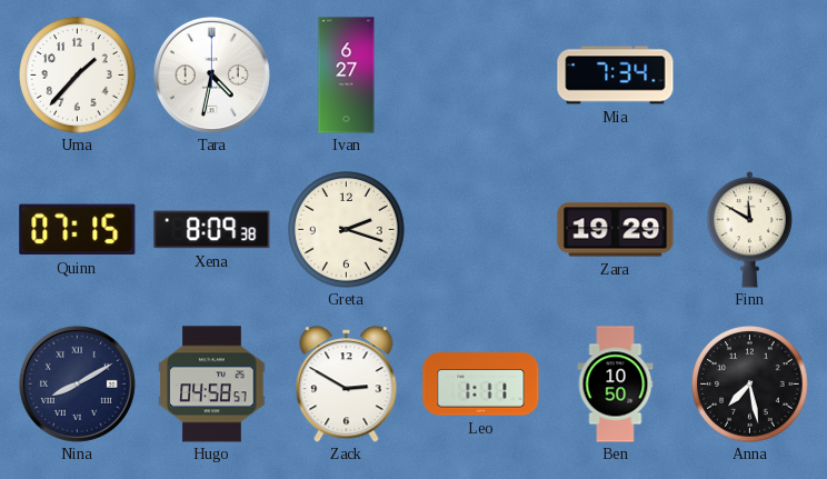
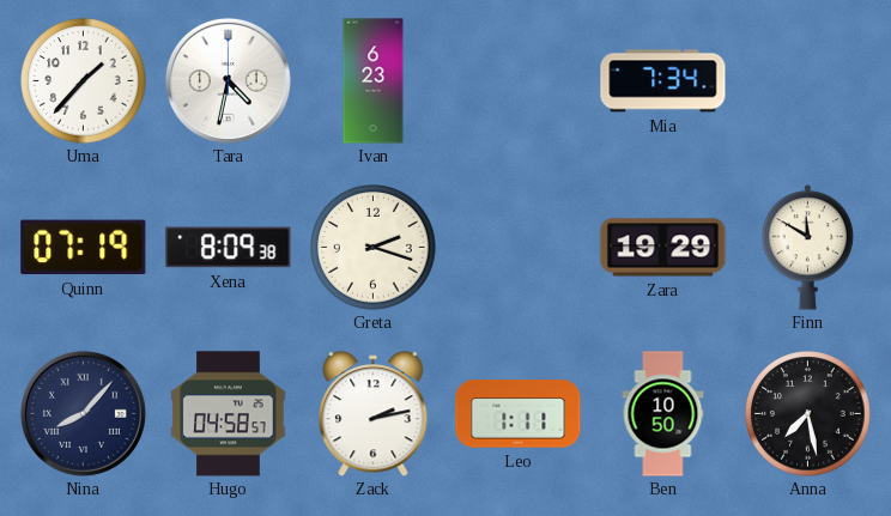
Ivan: 6:27 -> 6:23
Quinn: 07:15 -> 07:19
Nina: 8:10 -> 8:07
Zack: 2:50 -> 2:13
